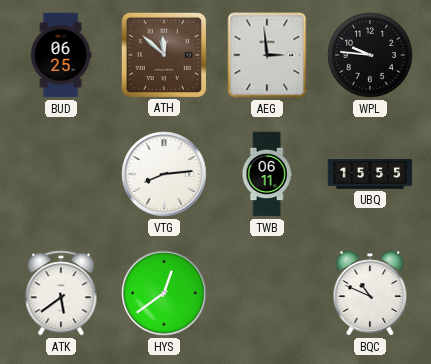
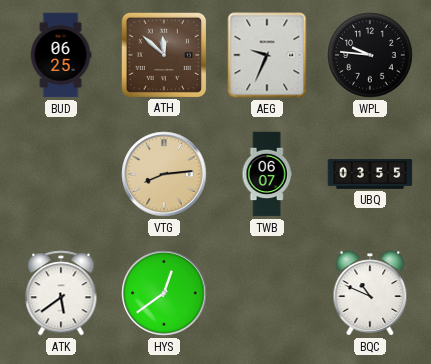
AEG: 2:59 -> 9:34
VTG dial: white -> champagne
TWB: 06:11 -> 06:07
UBQ: 15:55 -> 03:55
